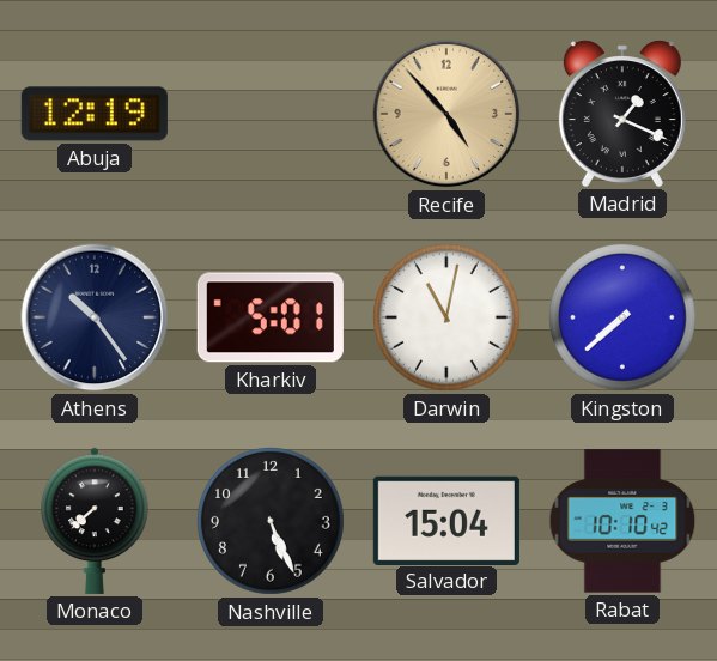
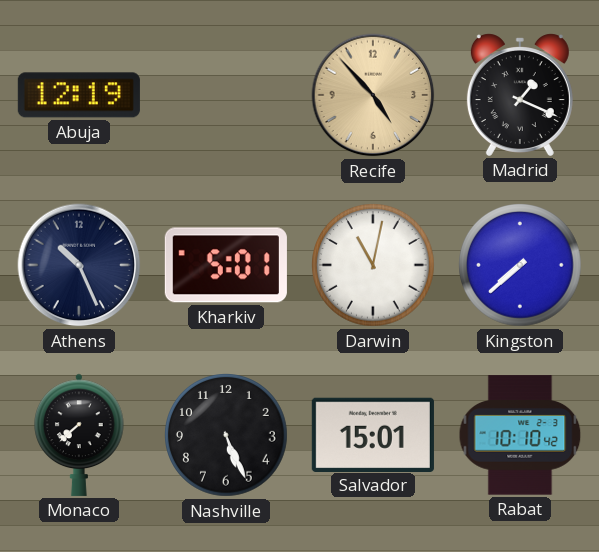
Athens: 10:24 -> 10:26
Salvador: 15:04 -> 15:01
